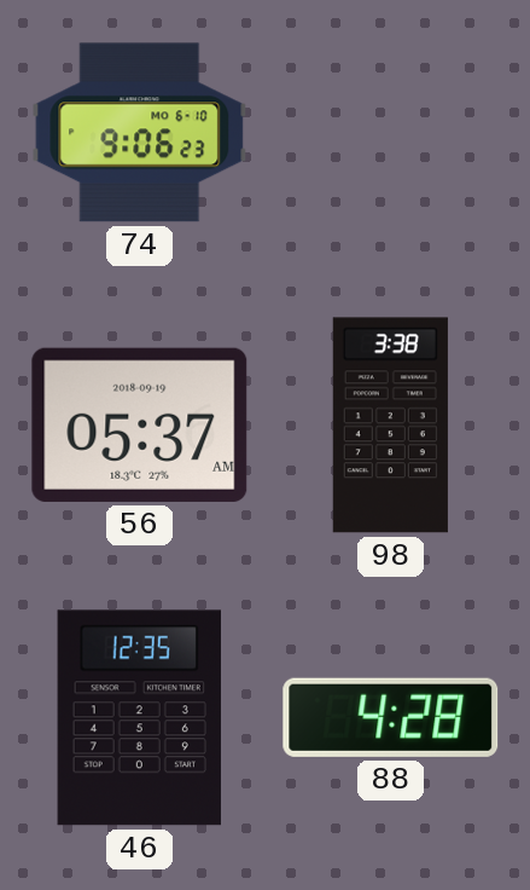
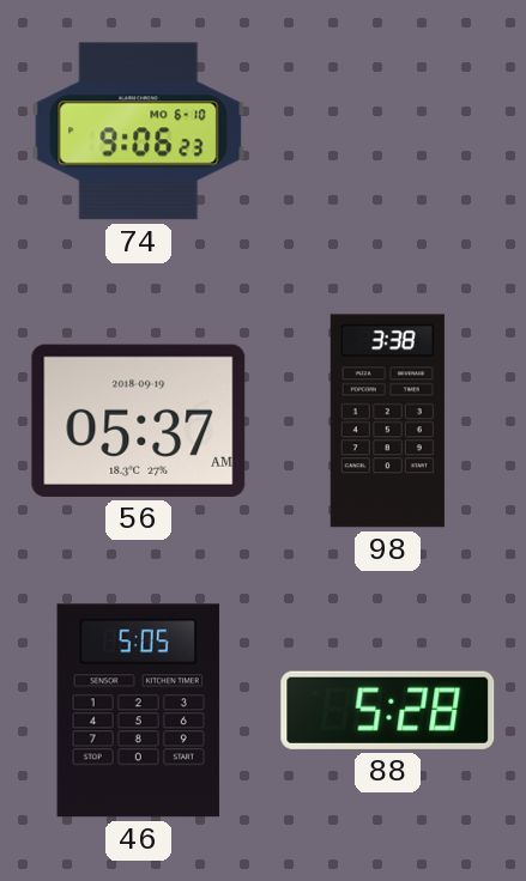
46: 12:35 -> 5:05
88: 4:28 -> 5:28
